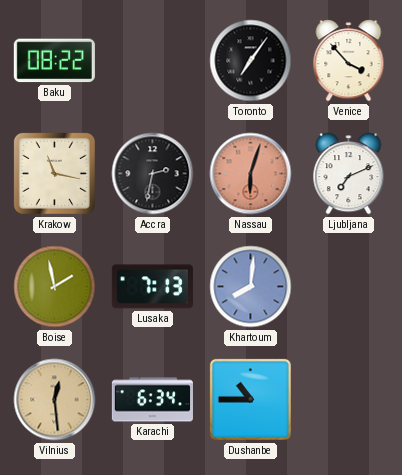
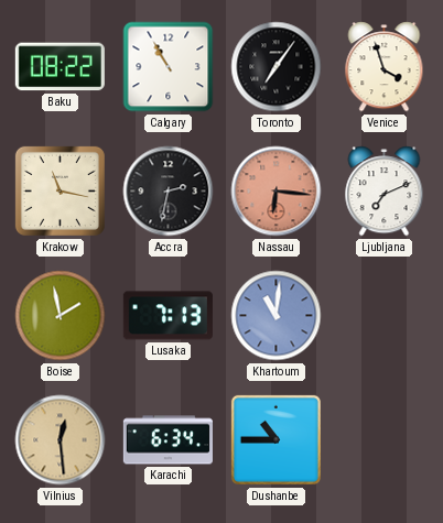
Calgary: none -> 10:55
Venice: 3:53 -> 3:57
Nassau: 6:03 -> 6:16
Khartoum: 8:01 -> 11:01
